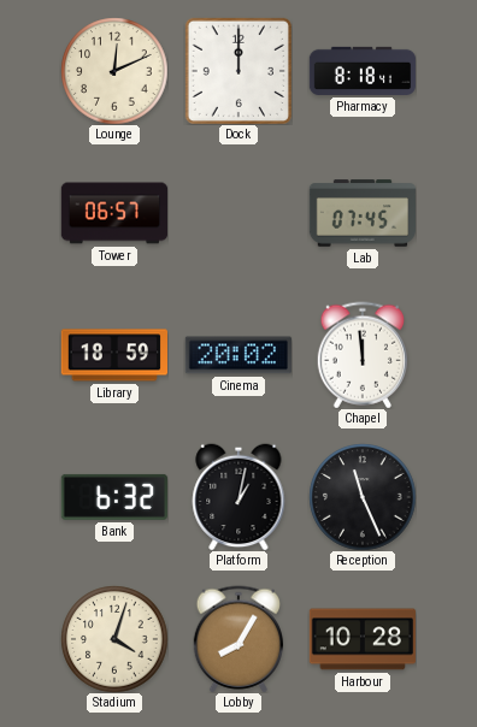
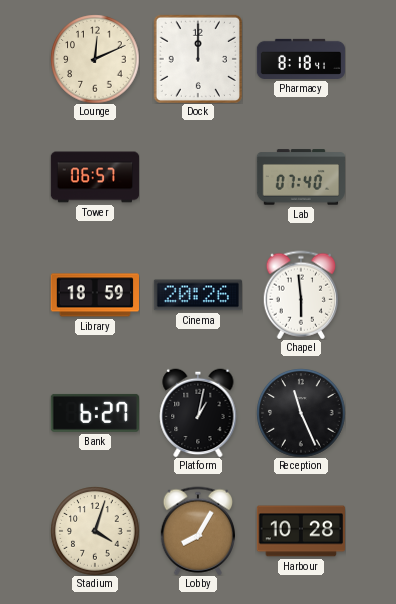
Lab: 07:45 -> 07:40
Cinema: 20:02 -> 20:26
Chapel: 11:59 -> 5:59
Bank: 6:32 -> 6:27
